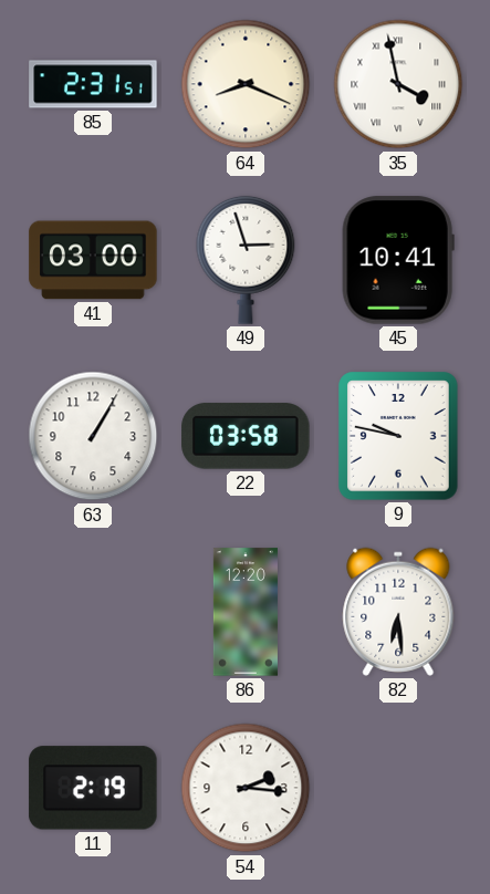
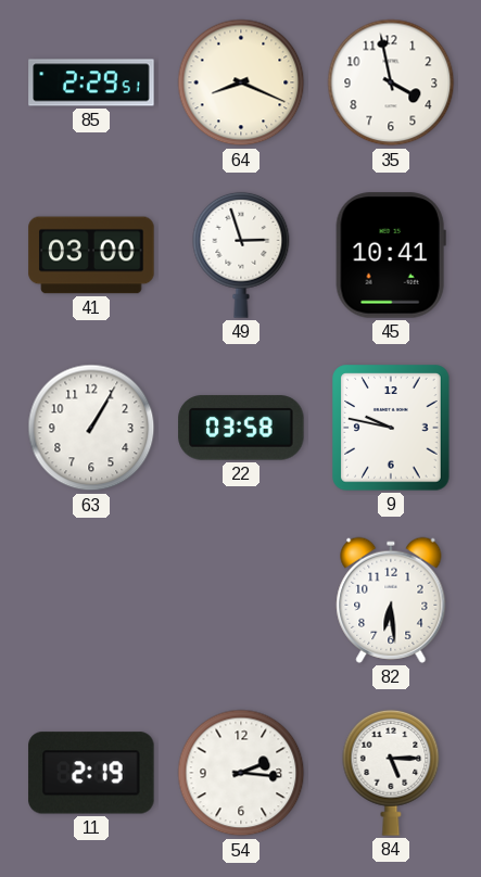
85: 2:31 -> 2:29
35 numerals: Roman -> Arabic
86: 12:20 -> none
84: none -> 5:15
